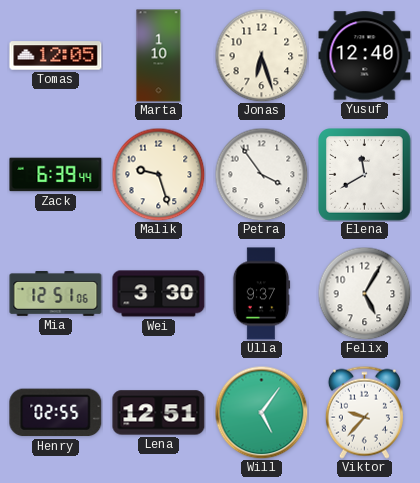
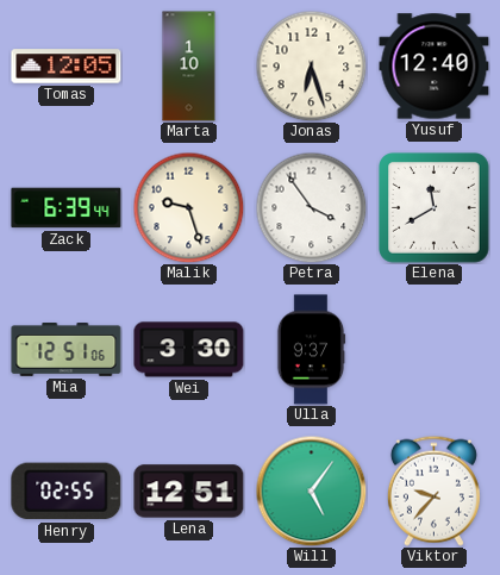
Felix: 5:05 -> none
